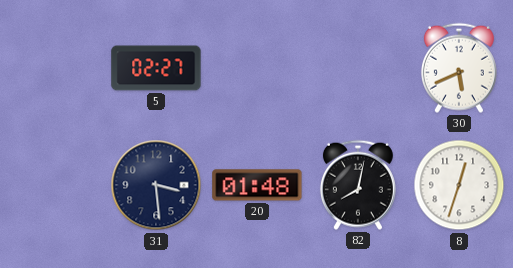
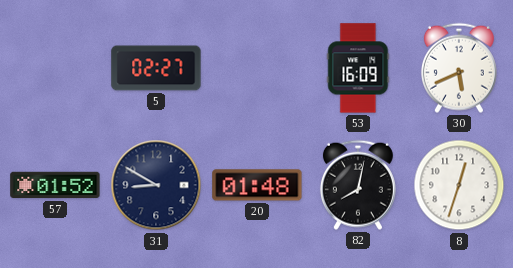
53: none -> 16:09
57: none -> 01:52
31: 3:29 -> 8:50
